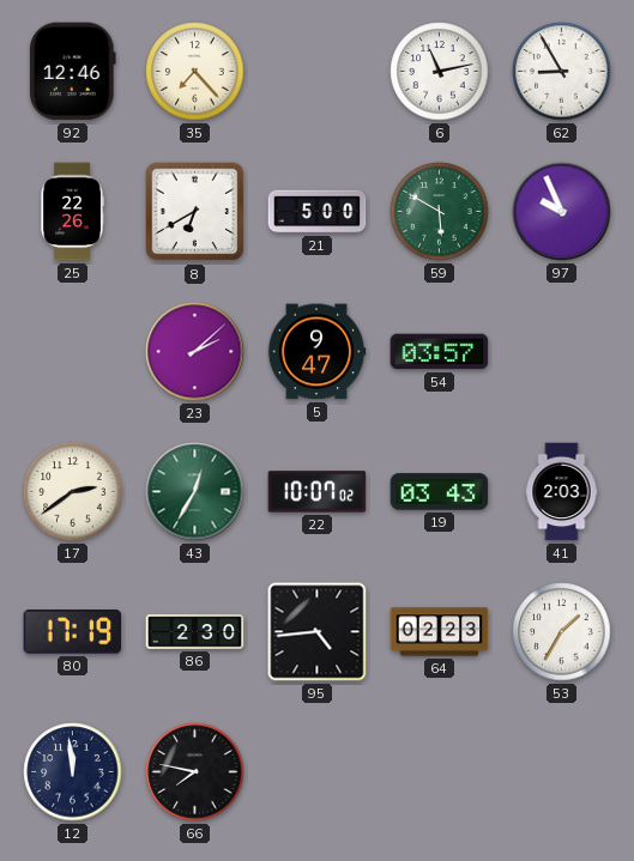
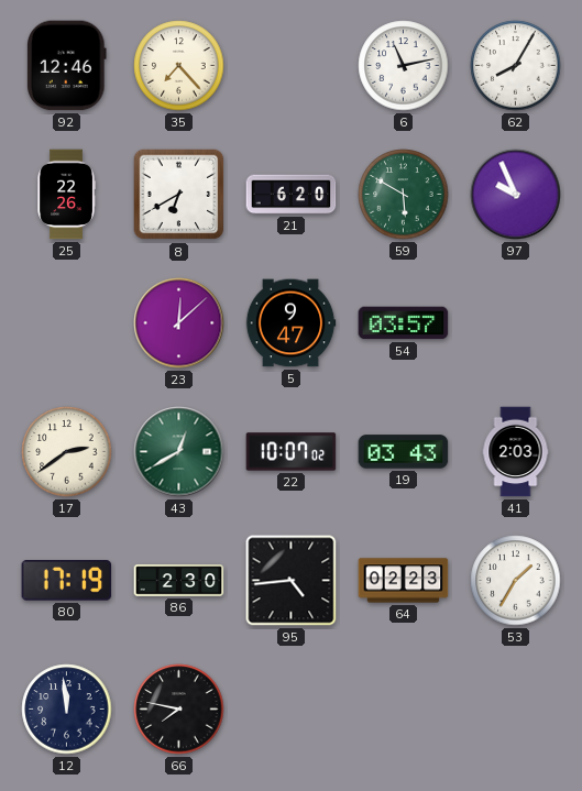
62: 8:55 -> 8:05
21: 5:00 -> 6:20
23: 2:08 -> 12:08
43: 12:35 -> 12:40
